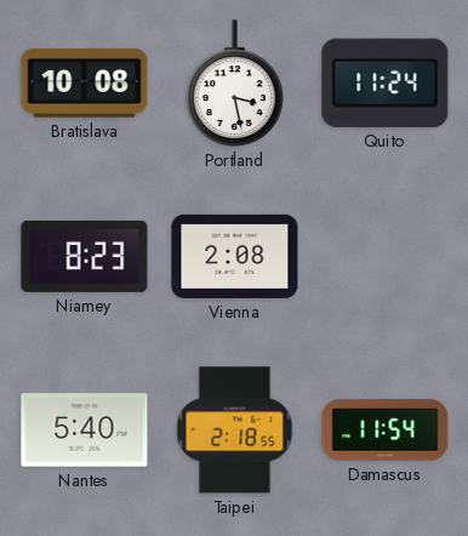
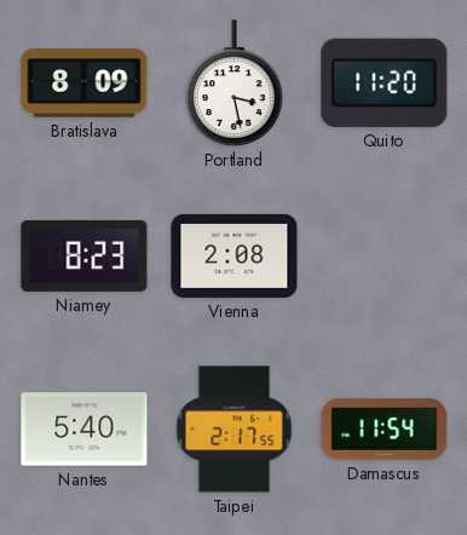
Bratislava: 10:08 -> 8:09
Quito: 11:24 -> 11:20
Taipei: 2:18 -> 2:17
